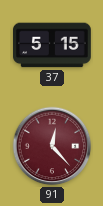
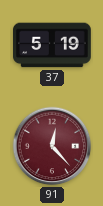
37: 5:15 -> 5:19
